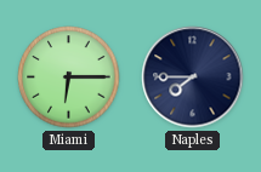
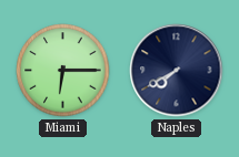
Naples: 7:45 -> 7:40
